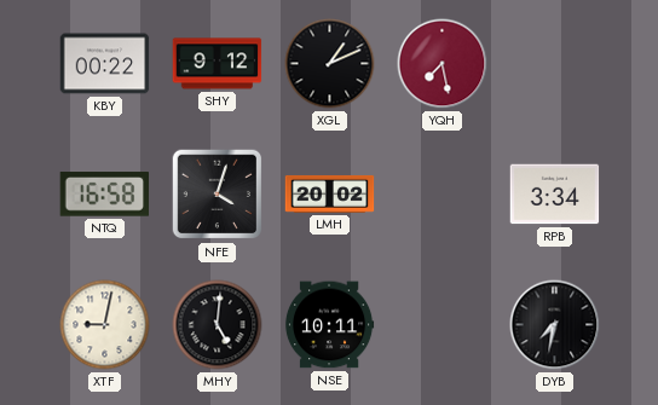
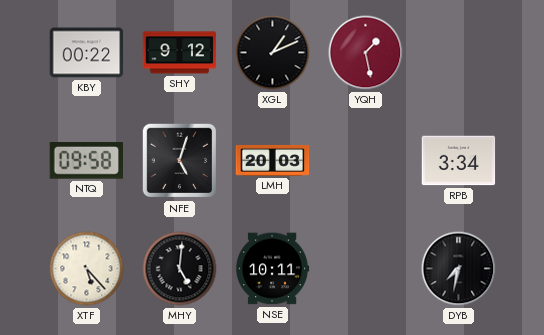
YQH: 7:28 -> 1:28
NTQ: 16:58 -> 09:58
NFE: 4:03 -> 5:03
LMH: 20:02 -> 20:03
XTF: 9:02 -> 5:23
